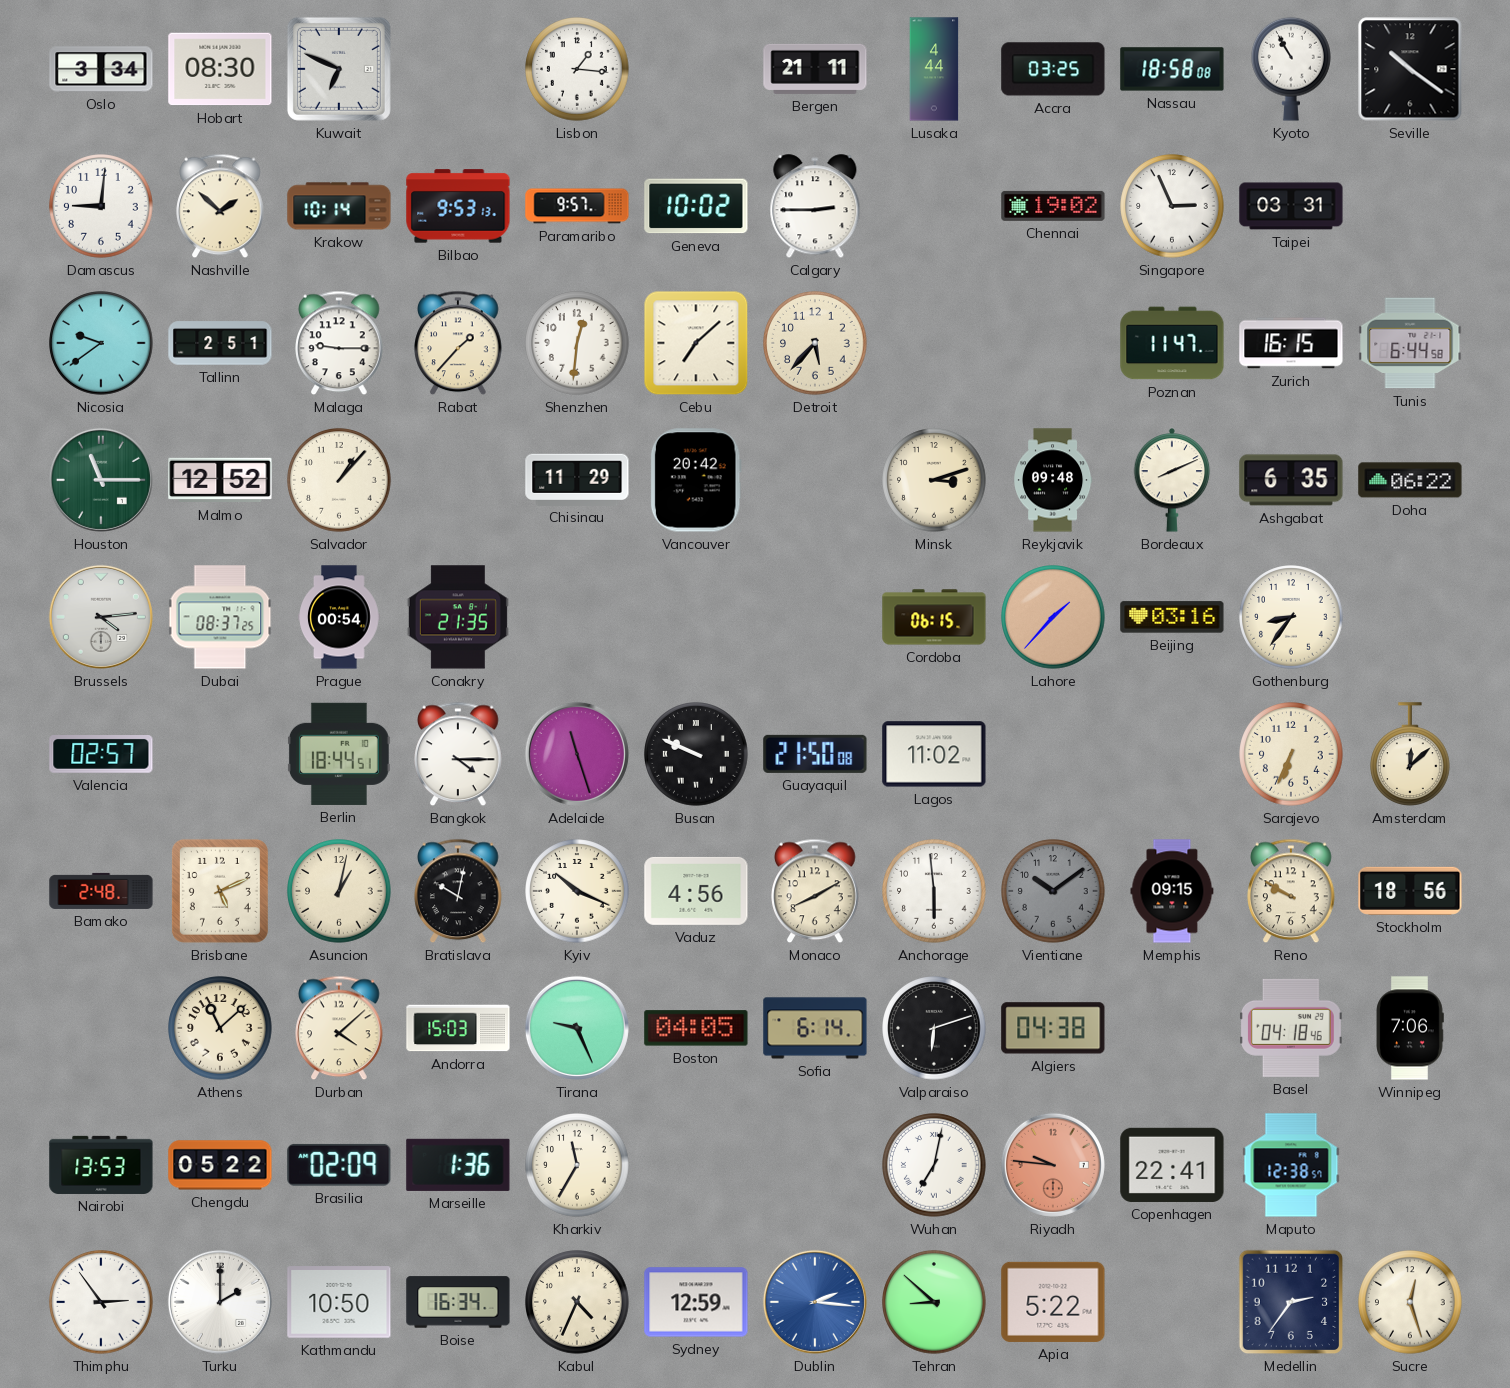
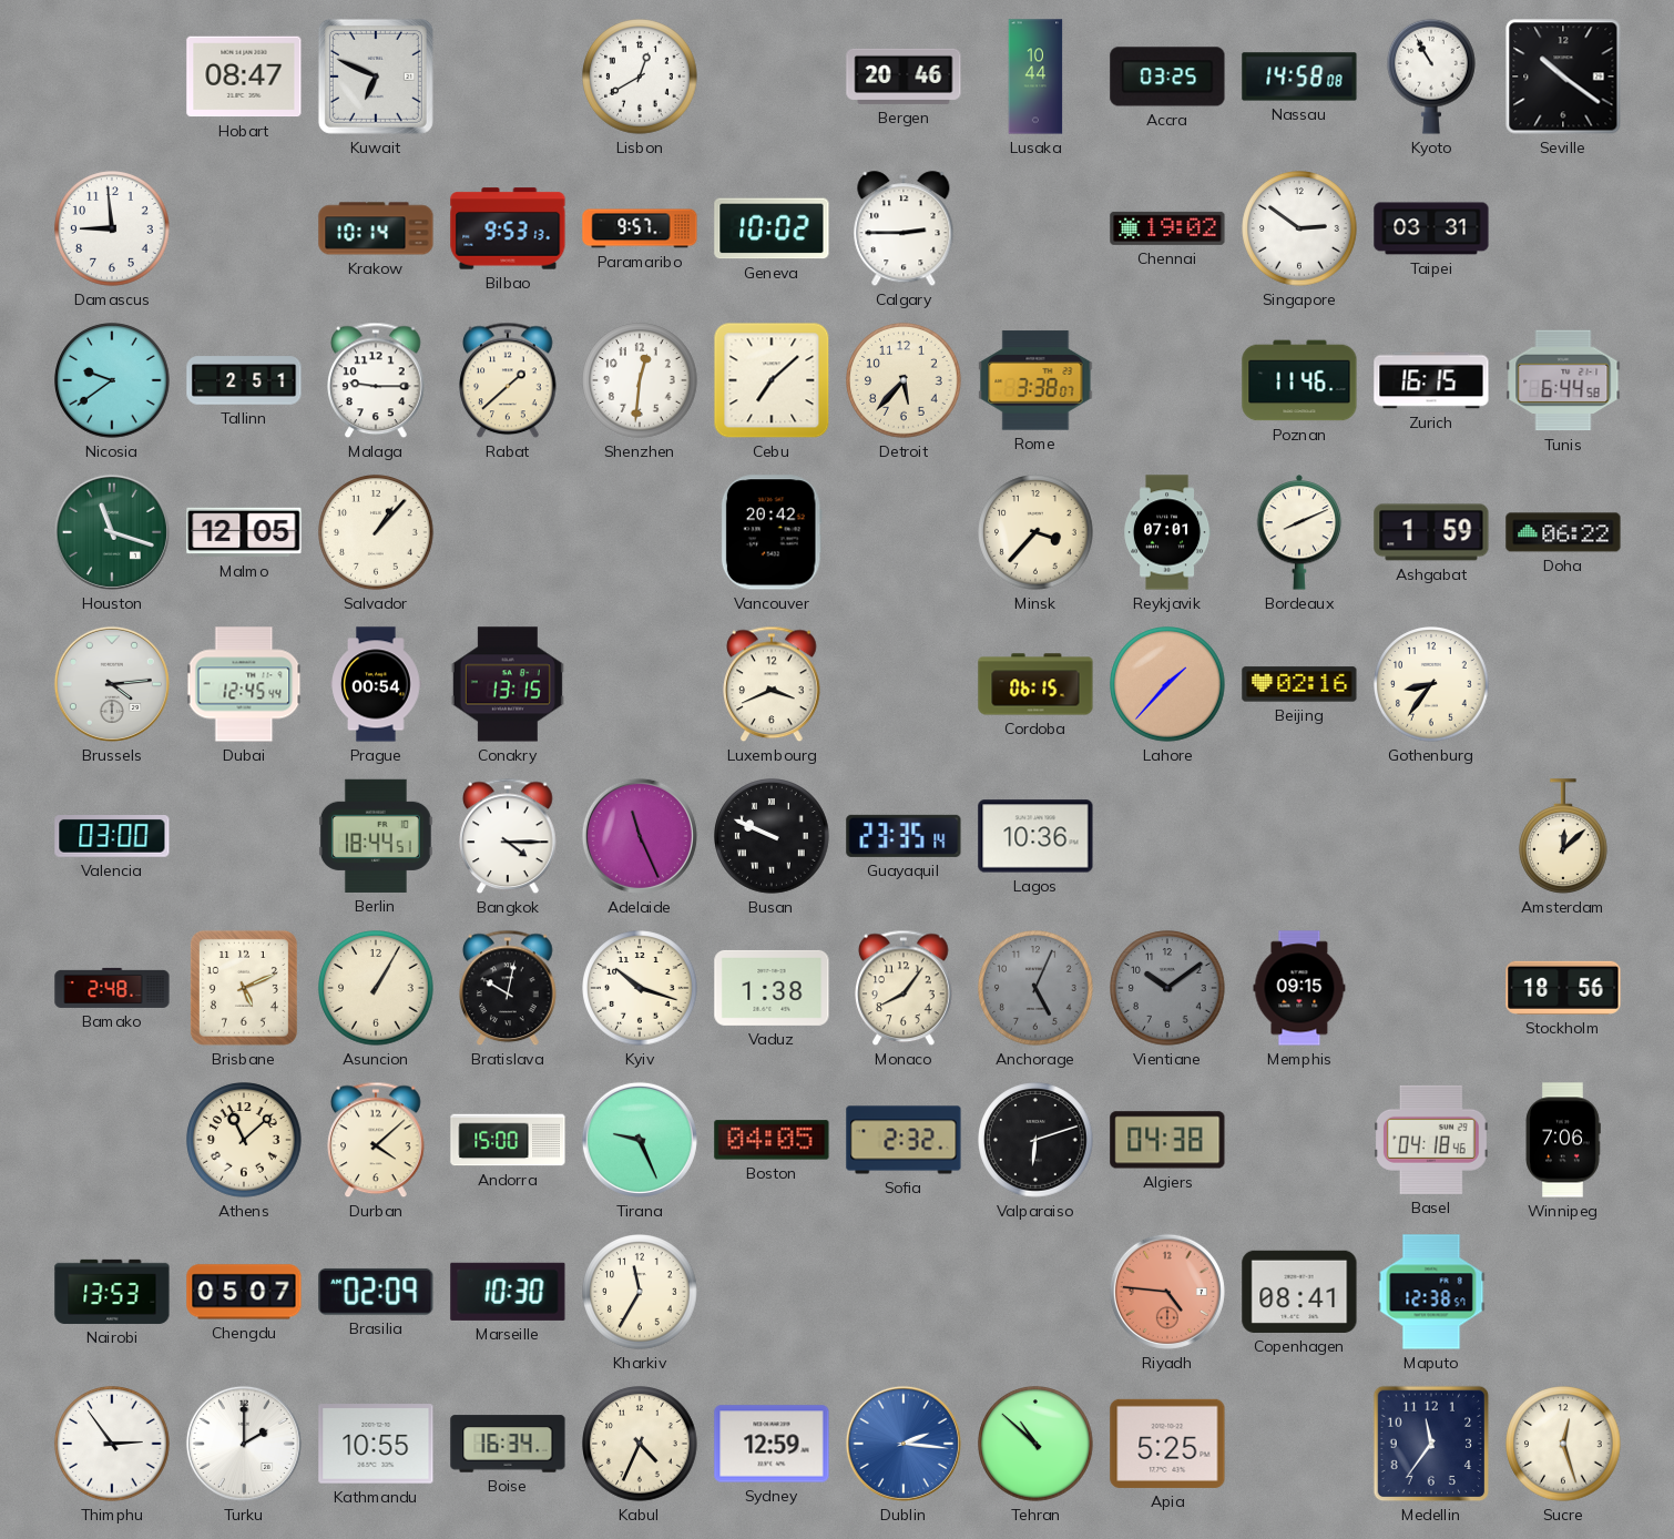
Oslo: 3:34 -> none
Hobart: 08:30 -> 08:47
Lisbon: 1:16 -> 12:40
Bergen: 21:11 -> 20:46
Lusaka: 4:44 -> 10:44
Nassau: 18:58 -> 14:58
Damascus: 9:01 -> 8:59
Nashville: 1:52 -> none
Singapore: 2:56 -> 2:51
Rabat: 1:37 -> 1:38
Rome: none -> 3:38
Poznan: 11:47 -> 11:46
Houston: 11:15 -> 11:18
Malmo: 12:52 -> 12:05
Chisinau: 11:29 -> none
Minsk: 3:12 -> 3:37
Reykjavik: 09:48 -> 07:01
Ashgabat: 6:35 -> 1:59
Dubai: 08:37 -> 12:45
Conakry: 21:35 -> 13:15
Luxembourg: none -> 3:41
Beijing: 03:16 -> 02:16
Valencia: 02:57 -> 03:00
Adelaide: 11:27 -> 11:26
Guayaquil: 21:50 -> 23:35
Lagos: 11:02 -> 10:36
Sarajevo: 6:34 -> none
Asuncion: 1:02 -> 1:05
Kyiv: 10:19 -> 10:18
Vaduz: 4:56 -> 1:38
Monaco: 8:10 -> 8:06
Anchorage: 5:59 -> 5:04
Anchorage dial: white -> grey
Reno: 9:50 -> none
Andorra: 15:03 -> 15:00
Sofia: 6:14 -> 2:32
Chengdu: 05:22 -> 05:07
Marseille: 1:36 -> 10:30
Wuhan: 7:02 -> none
Riyadh: 9:46 -> 4:46
Copenhagen: 22:41 -> 08:41
Kathmandu: 10:50 -> 10:55
Tehran: 8:52 -> 10:52
Apia: 5:22 -> 5:25
Medellin: 2:36 -> 11:36
